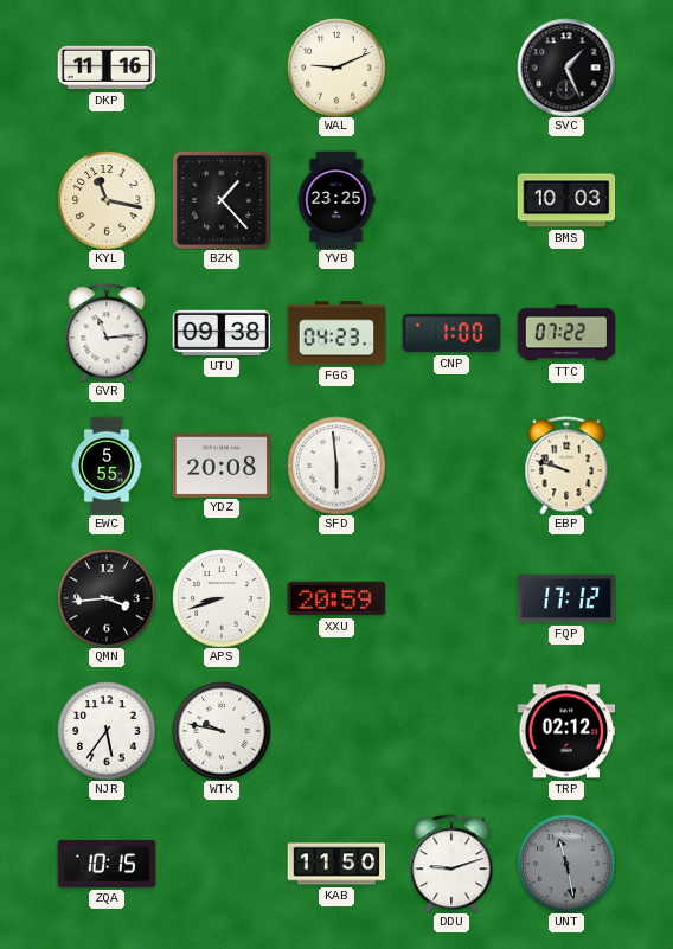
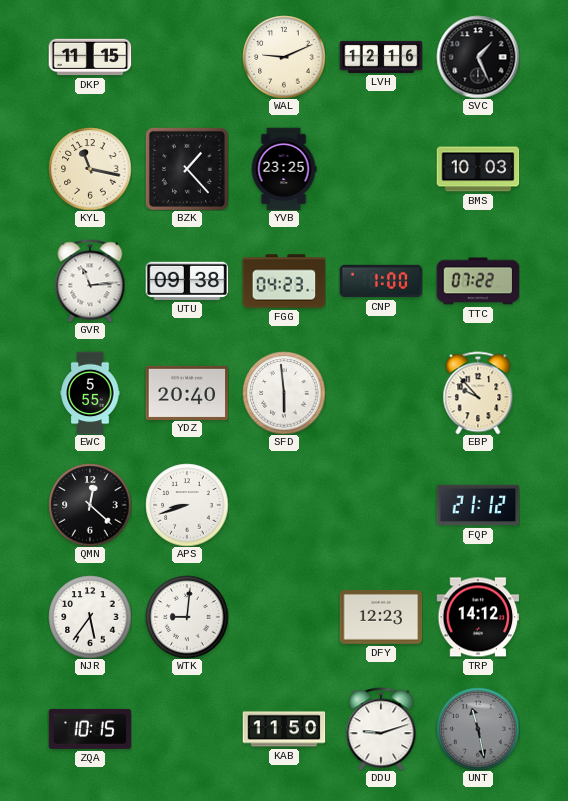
DKP: 11:16 -> 11:15
LVH: none -> 12:16
YDZ: 20:08 -> 20:40
EBP: 9:48 -> 9:53
QMN: 3:44 -> 12:22
XXU: 20:59 -> none
FQP: 17:12 -> 21:12
WTK: 9:47 -> 9:01
DFY: none -> 12:23
TRP: 02:12 -> 14:12
